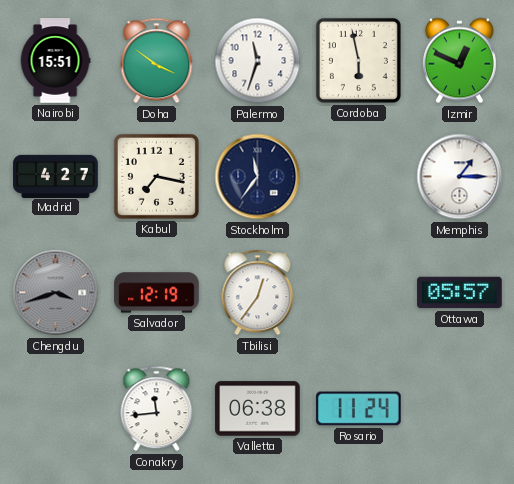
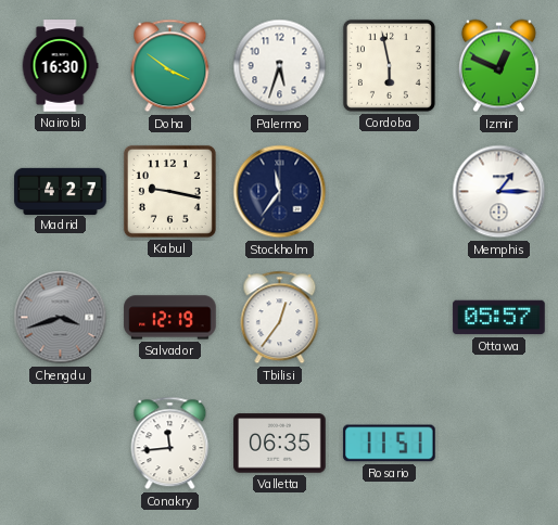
Nairobi: 15:51 -> 16:30
Palermo: 11:33 -> 5:33
Kabul: 7:17 -> 9:17
Valletta: 06:38 -> 06:35
Rosario: 11:24 -> 11:51
